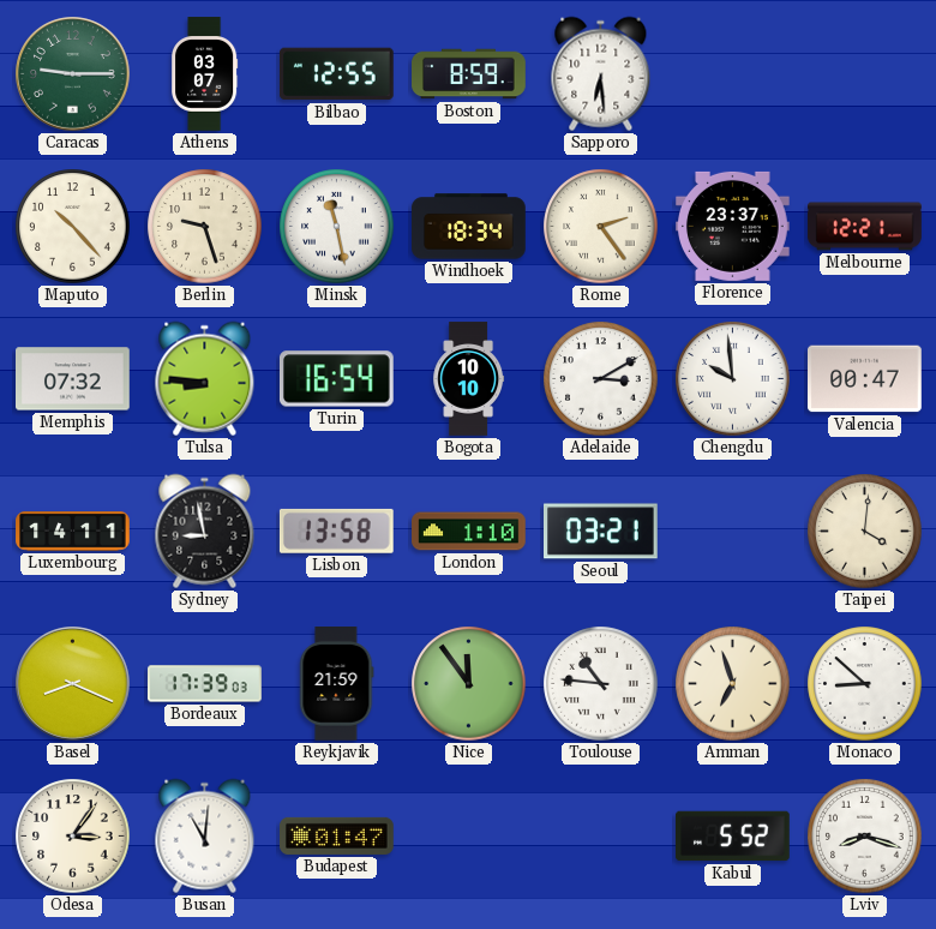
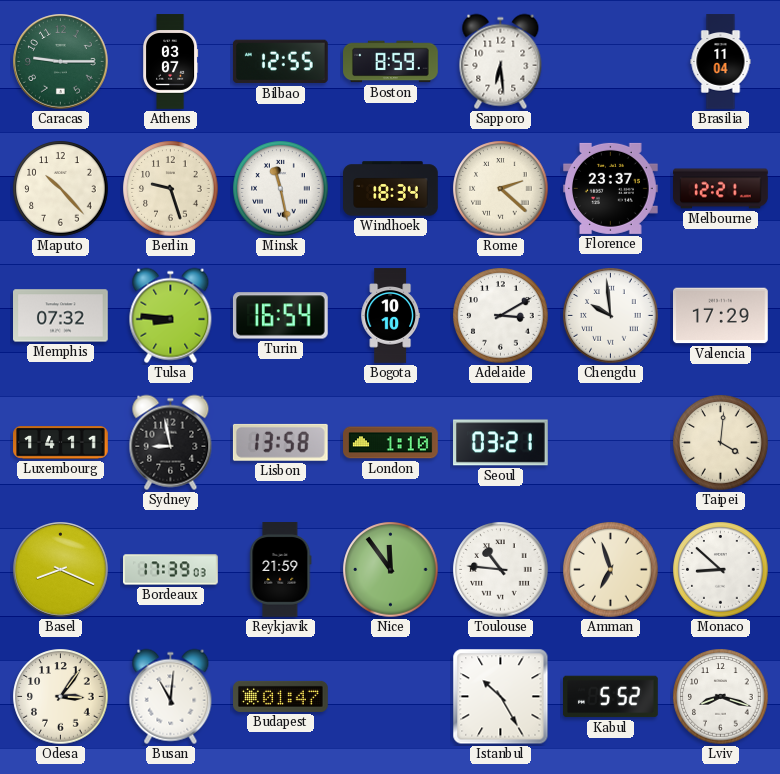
Brasilia: none -> 11:04
Rome: 2:24 -> 2:22
Valencia: 00:47 -> 17:29
Istanbul: none -> 10:25
